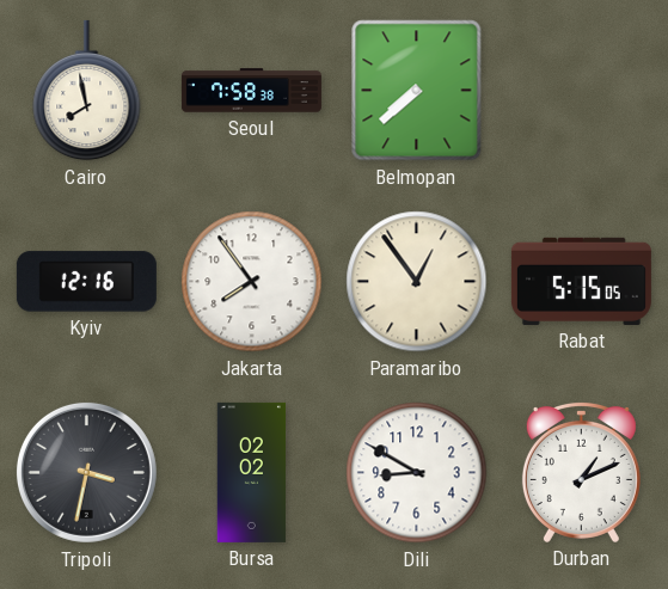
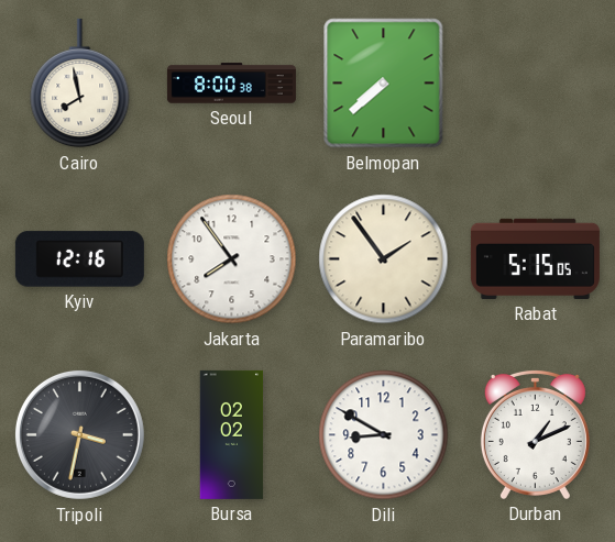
Seoul: 7:58 -> 8:00
Paramaribo: 12:54 -> 1:54
